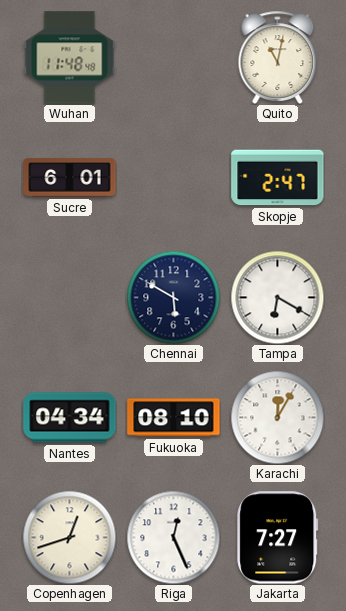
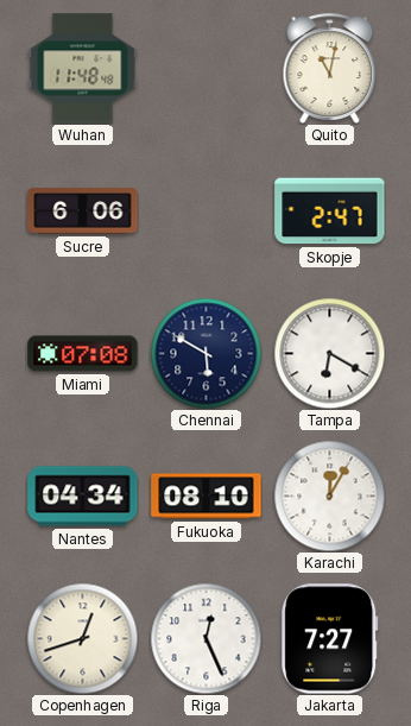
Sucre: 6:01 -> 6:06
Miami: none -> 07:08
